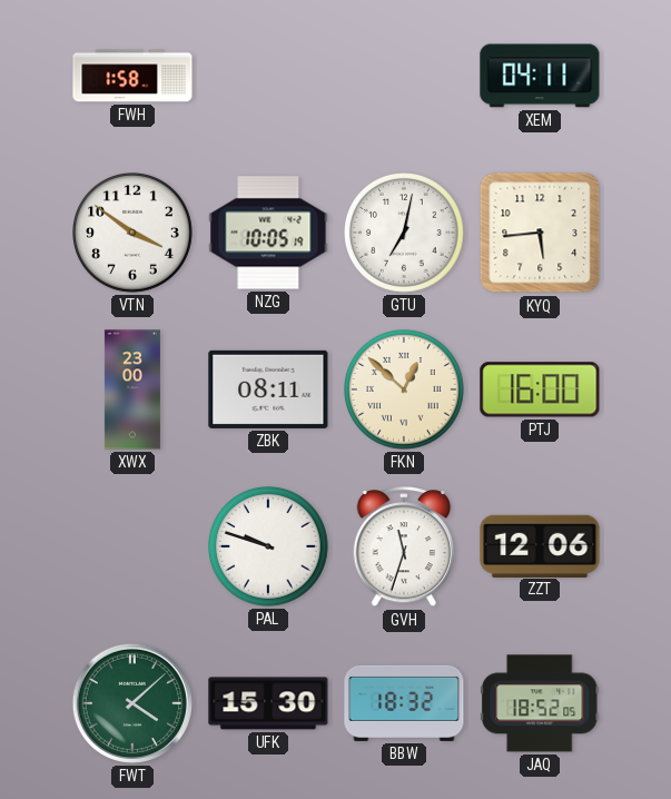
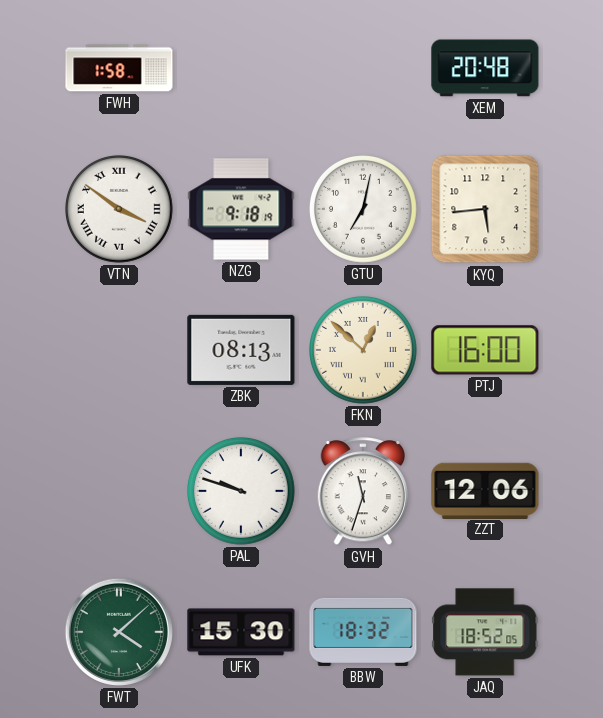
XEM: 04:11 -> 20:48
VTN numerals: Arabic -> Roman
NZG: 10:05 -> 9:18
XWX: 23:00 -> none
ZBK: 08:11 -> 08:13
